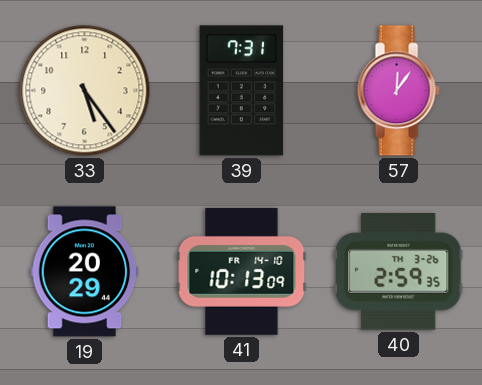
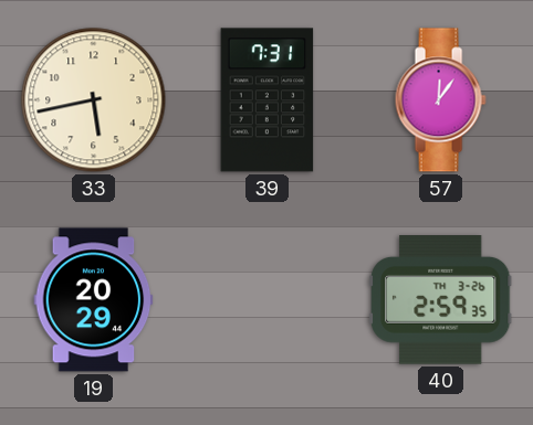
33: 5:24 -> 5:43
41: 10:13 -> none
